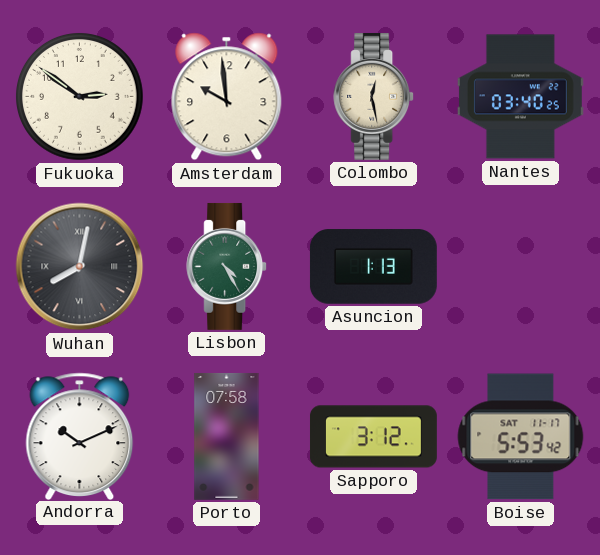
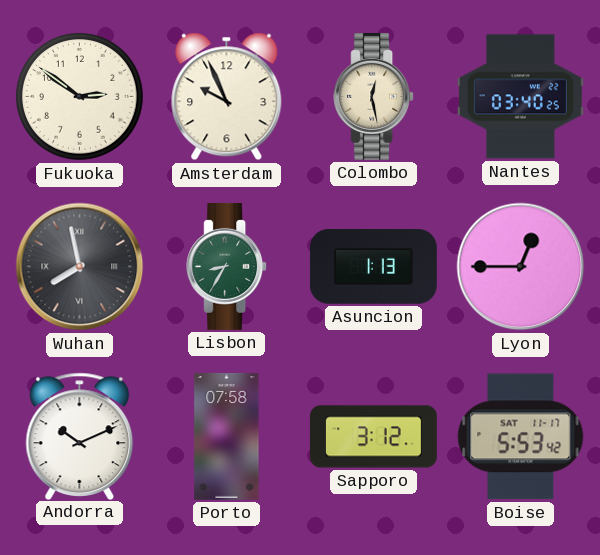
Amsterdam: 9:59 -> 9:56
Wuhan: 8:02 -> 7:58
Lisbon: 4:25 -> 8:35
Lyon: none -> 12:45
